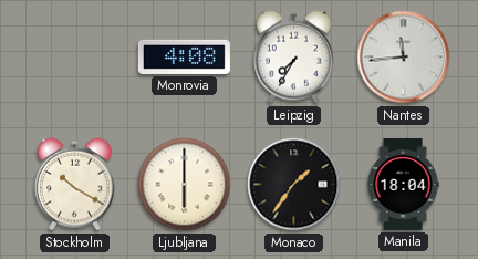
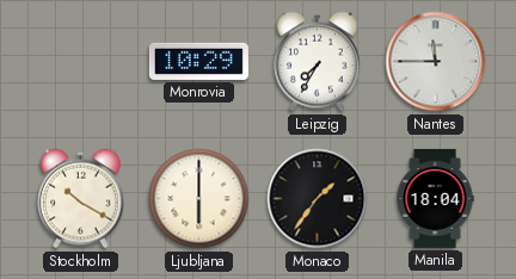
Monrovia: 4:08 -> 10:29
Nantes: 11:44 -> 11:45
